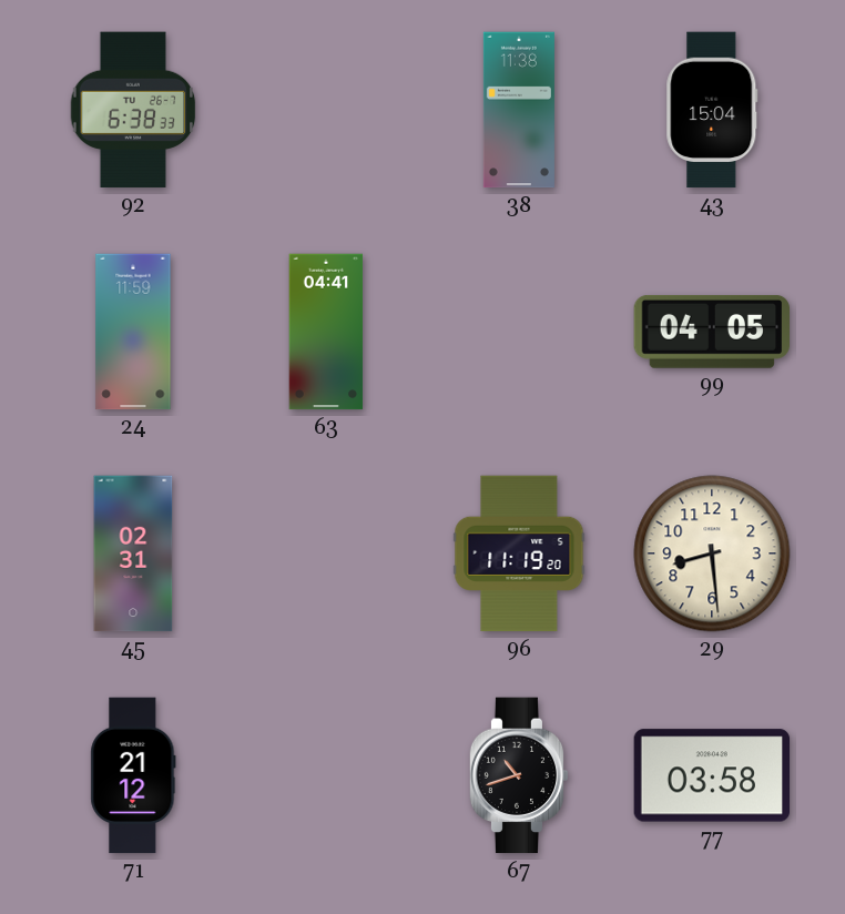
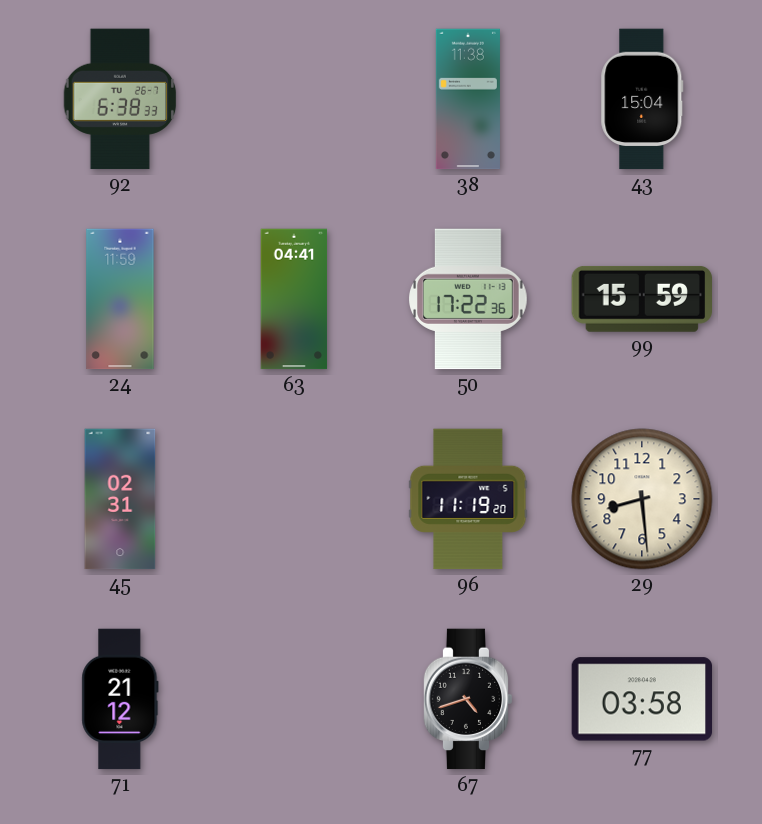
50: none -> 17:22
99: 04:05 -> 15:59
67: 10:42 -> 4:42
